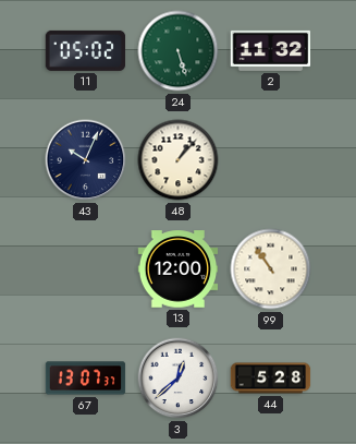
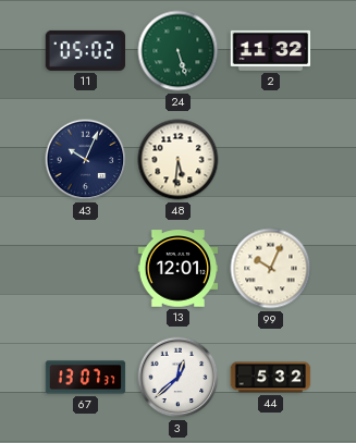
48: 1:07 -> 5:31
13: 12:00 -> 12:01
99: 10:54 -> 10:04
44: 5:28 -> 5:32
